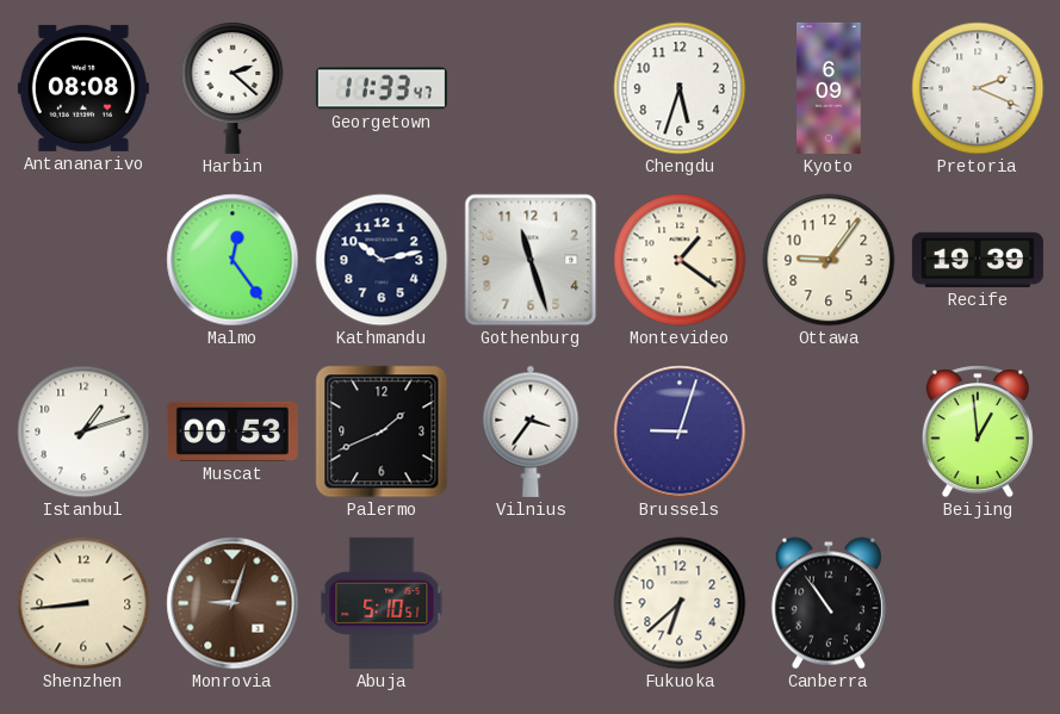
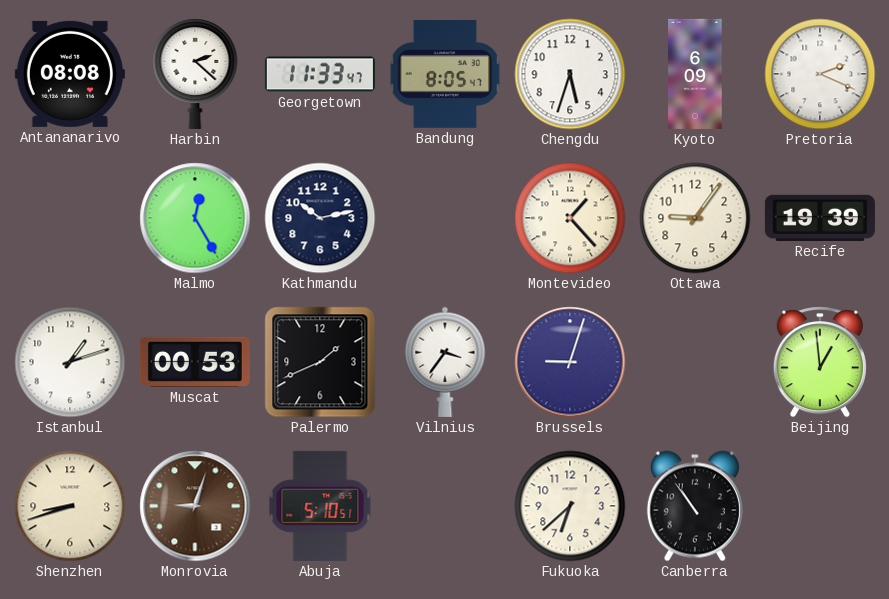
Bandung: none -> 8:05
Malmo: 12:24 -> 12:25
Gothenburg: 11:27 -> none
Montevideo: 1:21 -> 1:23
Shenzhen: 8:44 -> 8:42
